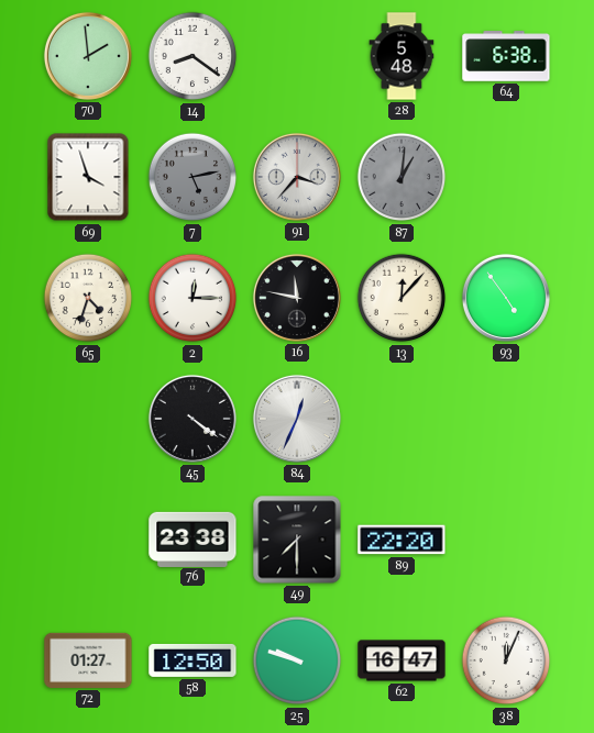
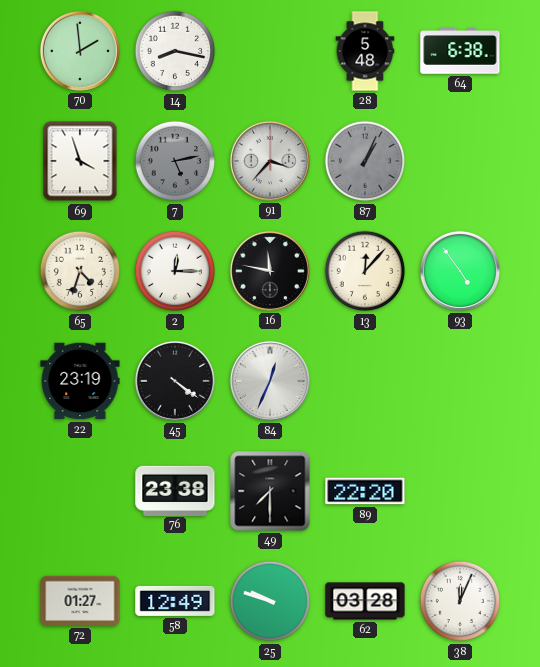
14: 8:21 -> 8:17
87: 1:01 -> 1:04
22: none -> 23:19
58: 12:50 -> 12:49
62: 16:47 -> 03:28
